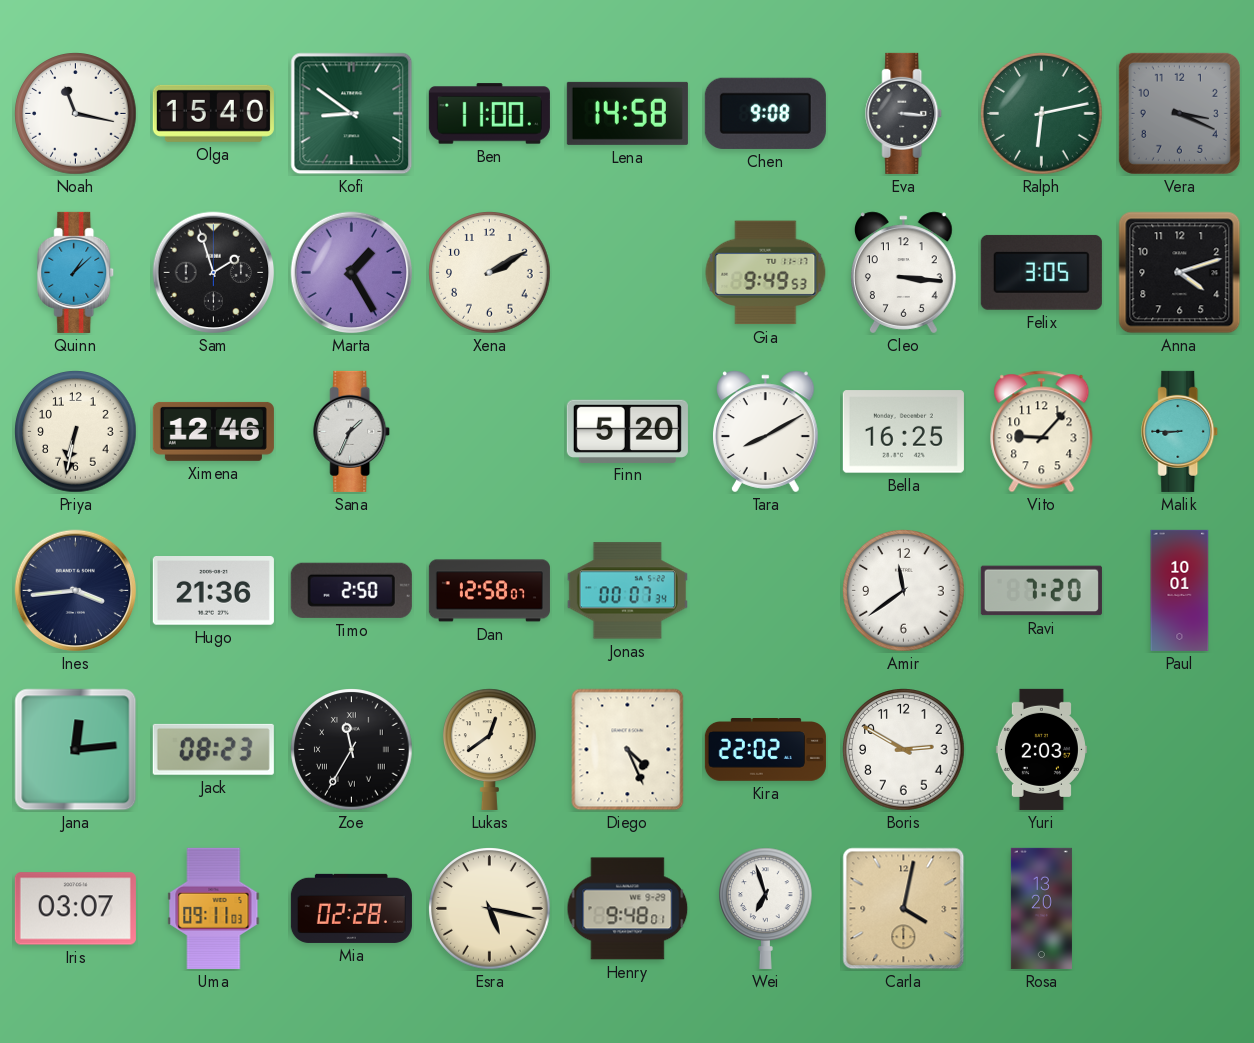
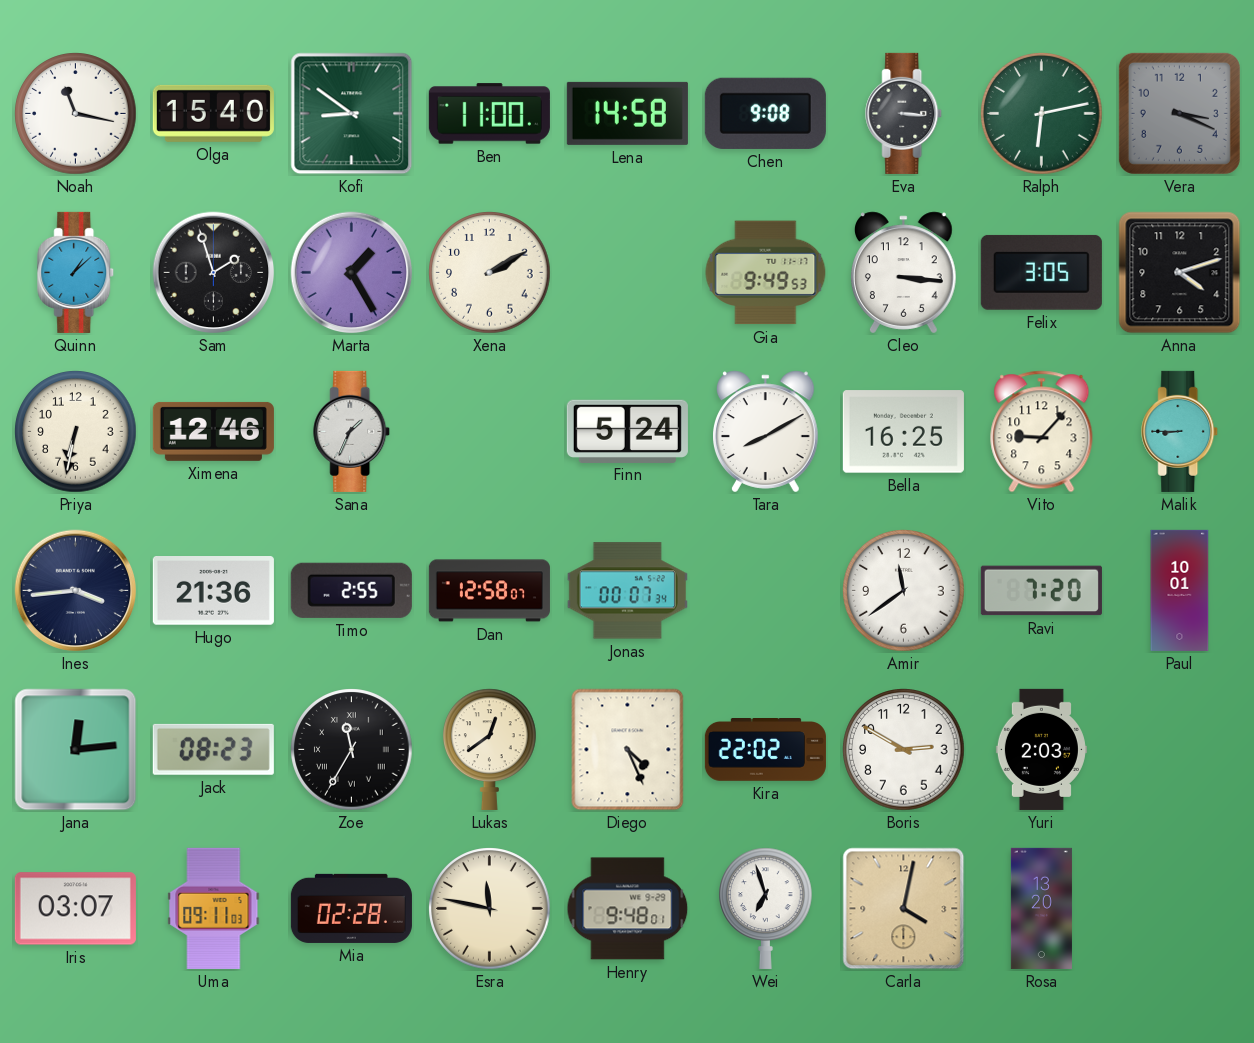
Finn: 5:20 -> 5:24
Timo: 2:50 -> 2:55
Esra: 5:17 -> 11:47
